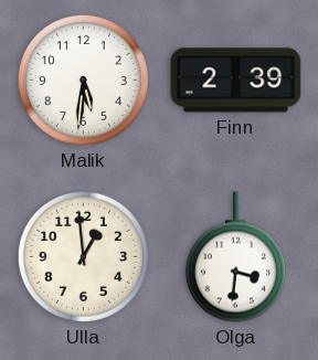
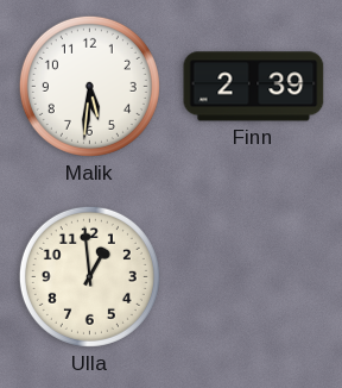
Olga: 3:31 -> none
